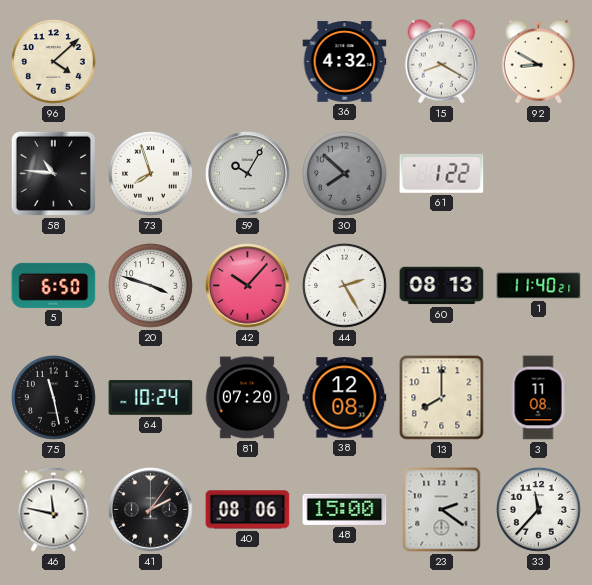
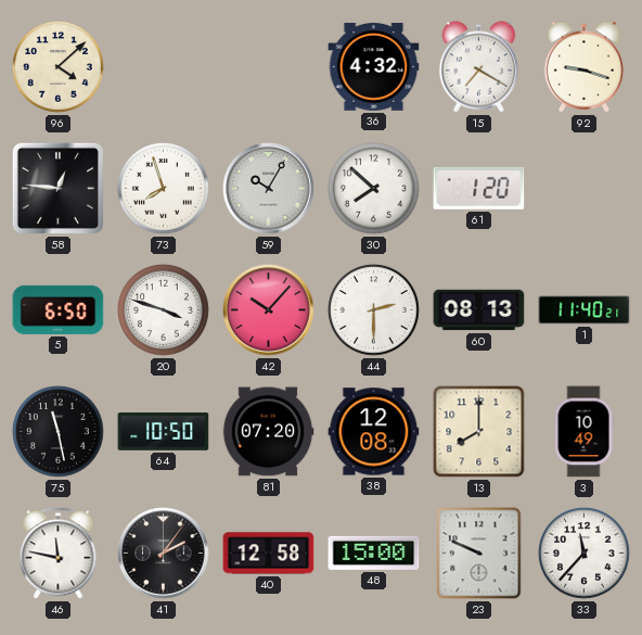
15: 8:20 -> 7:20
92: 8:50 -> 9:18
58: 10:46 -> 12:46
30 dial: grey -> white
61: 1:22 -> 1:20
44: 2:25 -> 2:30
64: 10:24 -> 10:50
3: 11:08 -> 10:49
40: 08:06 -> 12:58
23: 2:21 -> 9:49
